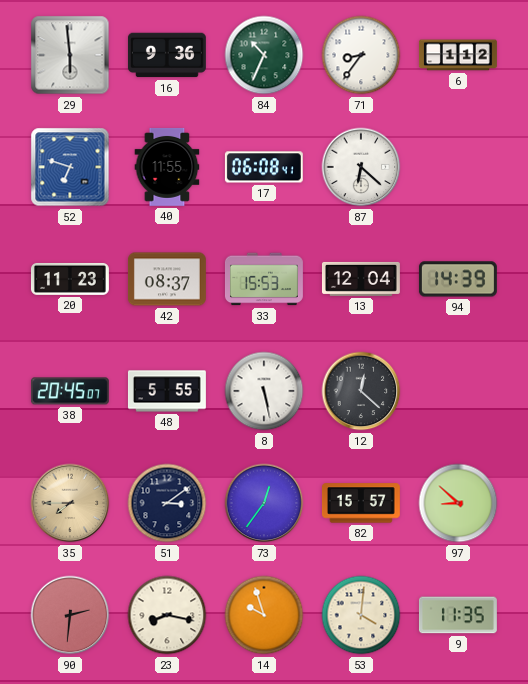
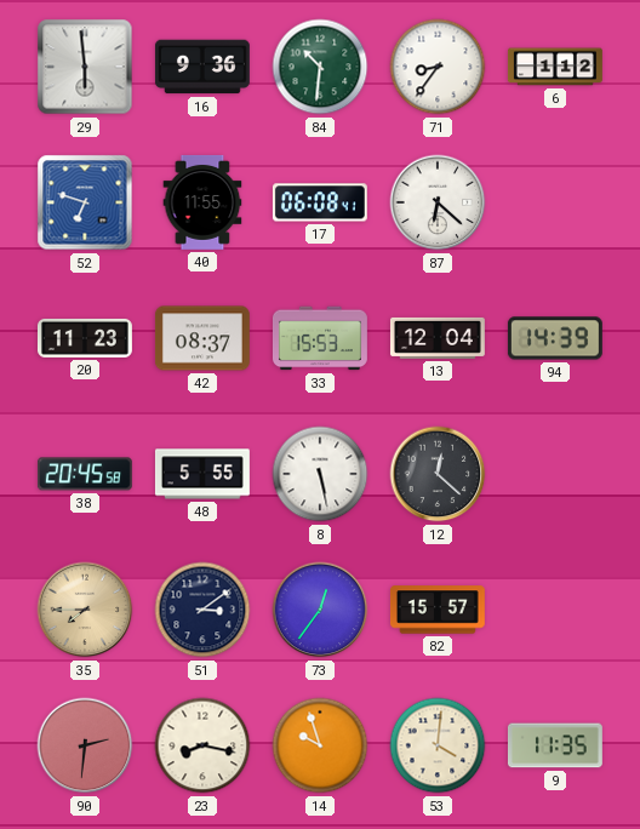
84: 10:34 -> 10:31
38: 20:45:07 -> 20:45:58
97: 8:52 -> none
